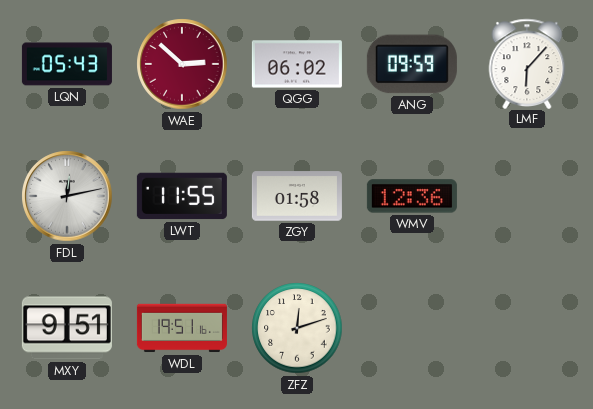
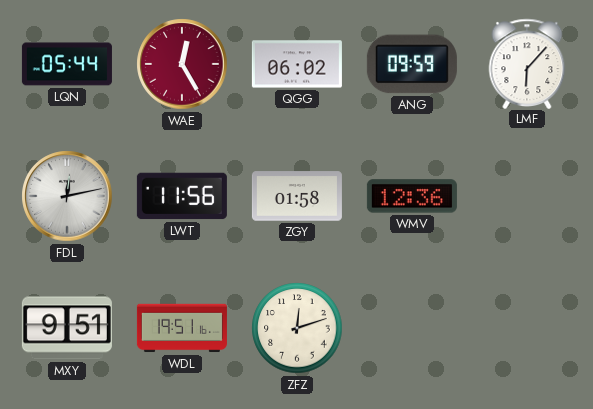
LQN: 05:43 -> 05:44
WAE: 2:52 -> 12:25
LWT: 11:55 -> 11:56
